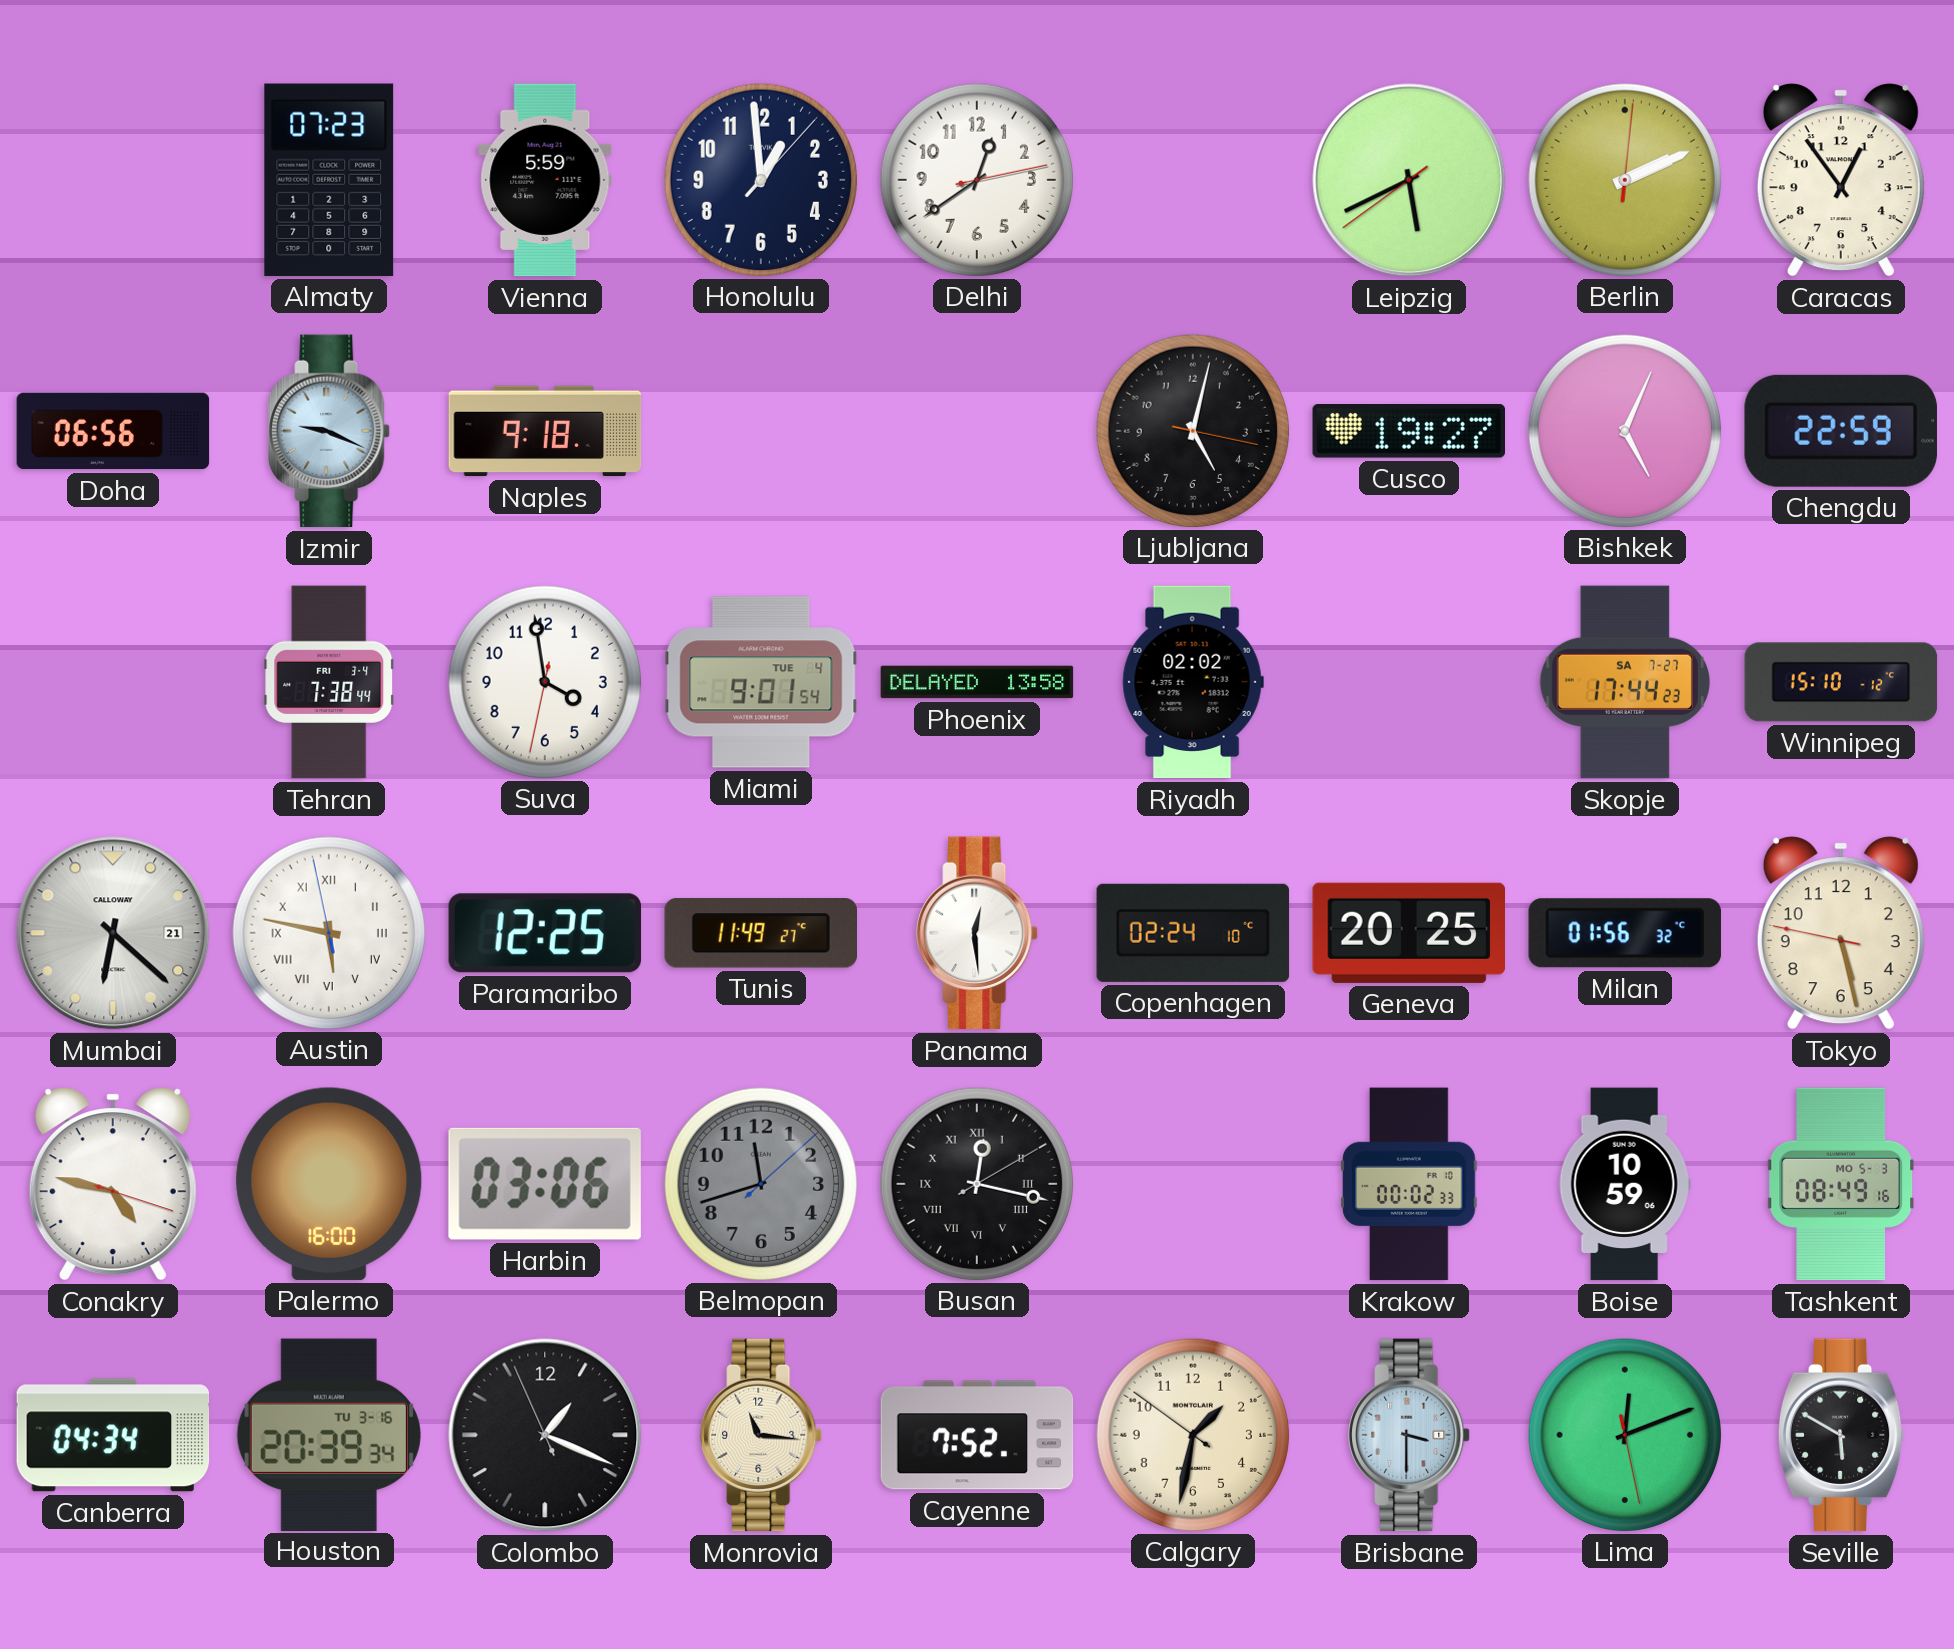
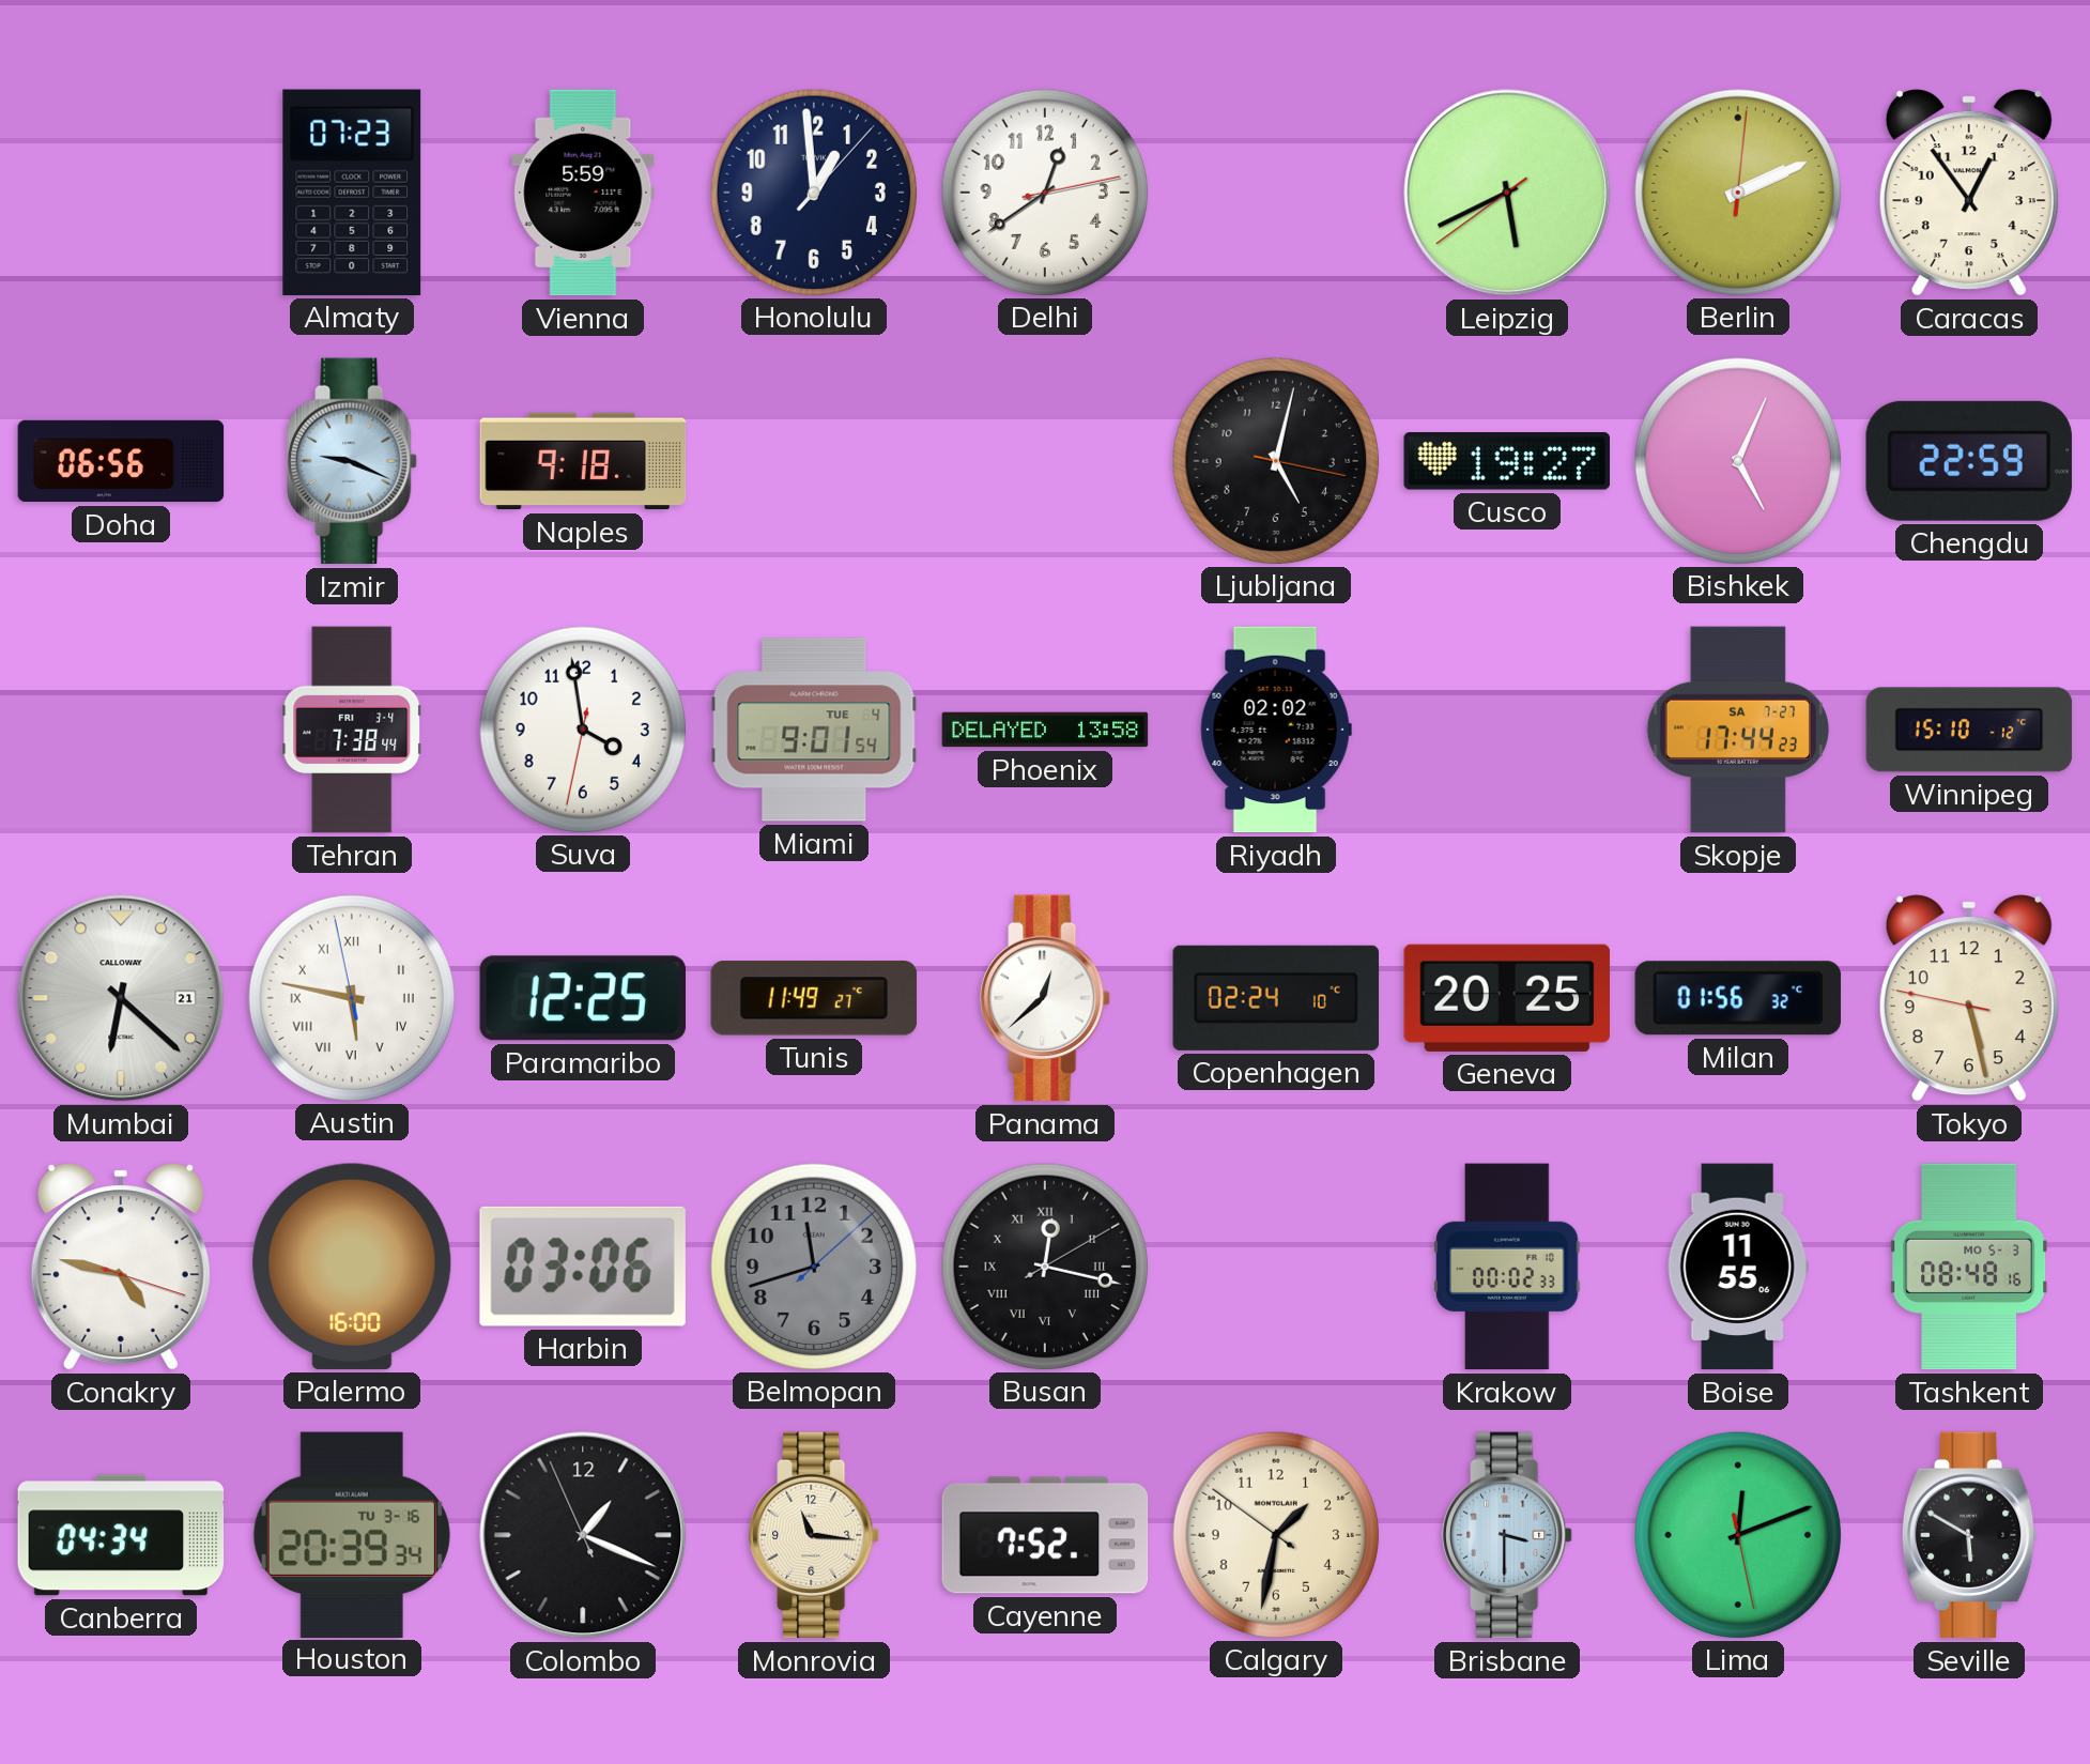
Panama: 12:29 -> 12:38
Boise: 10:59 -> 11:55
Tashkent: 08:49 -> 08:48
